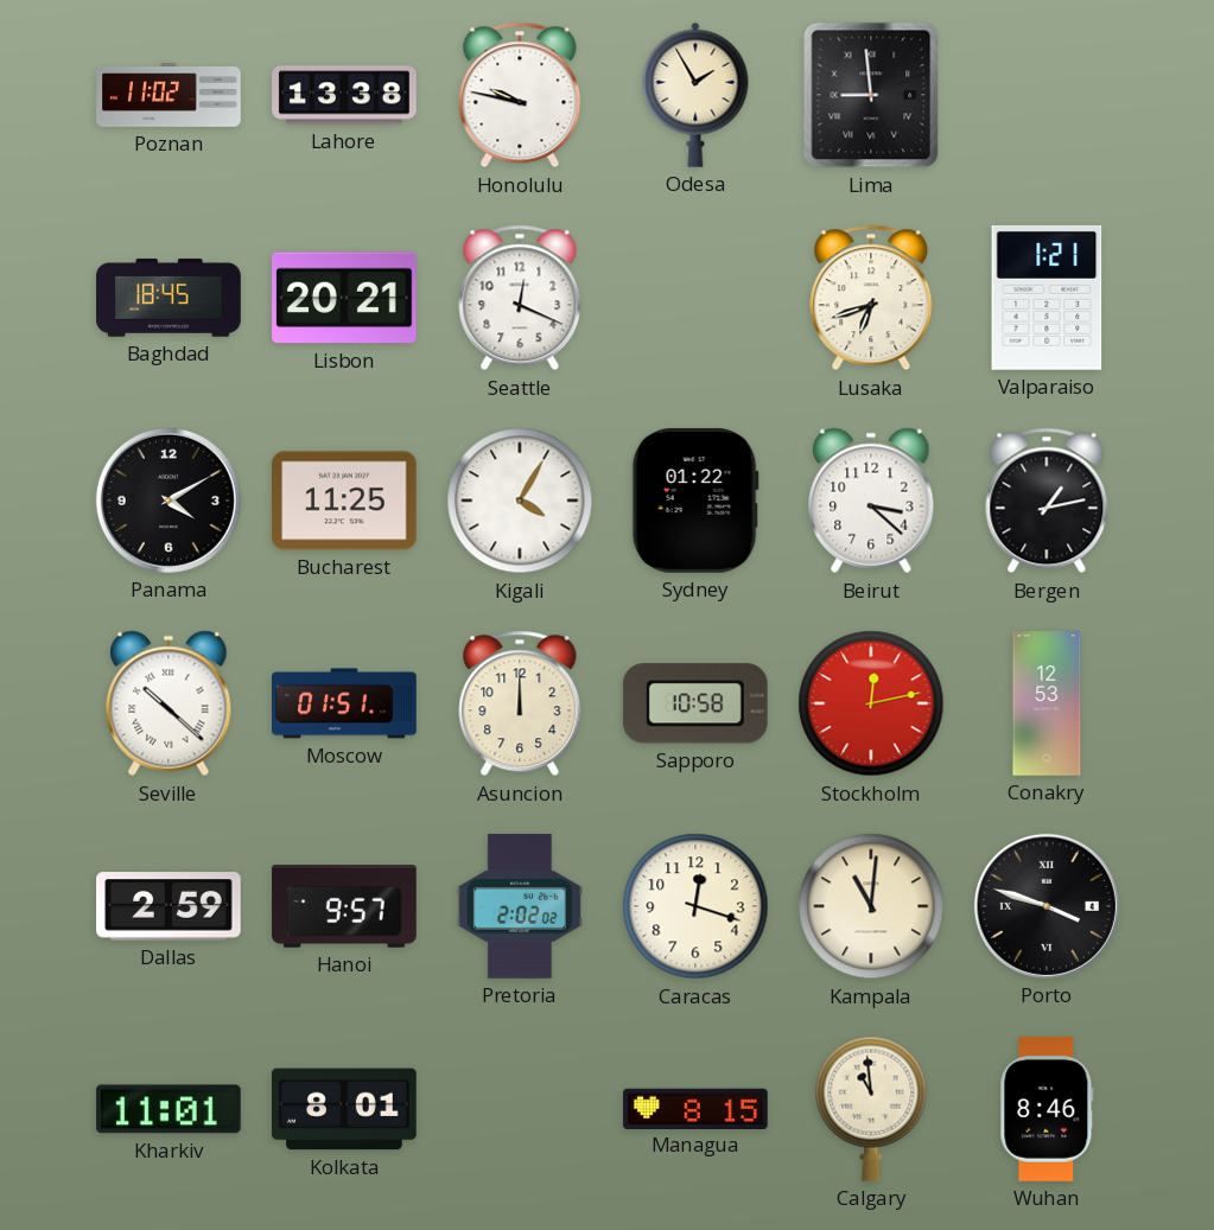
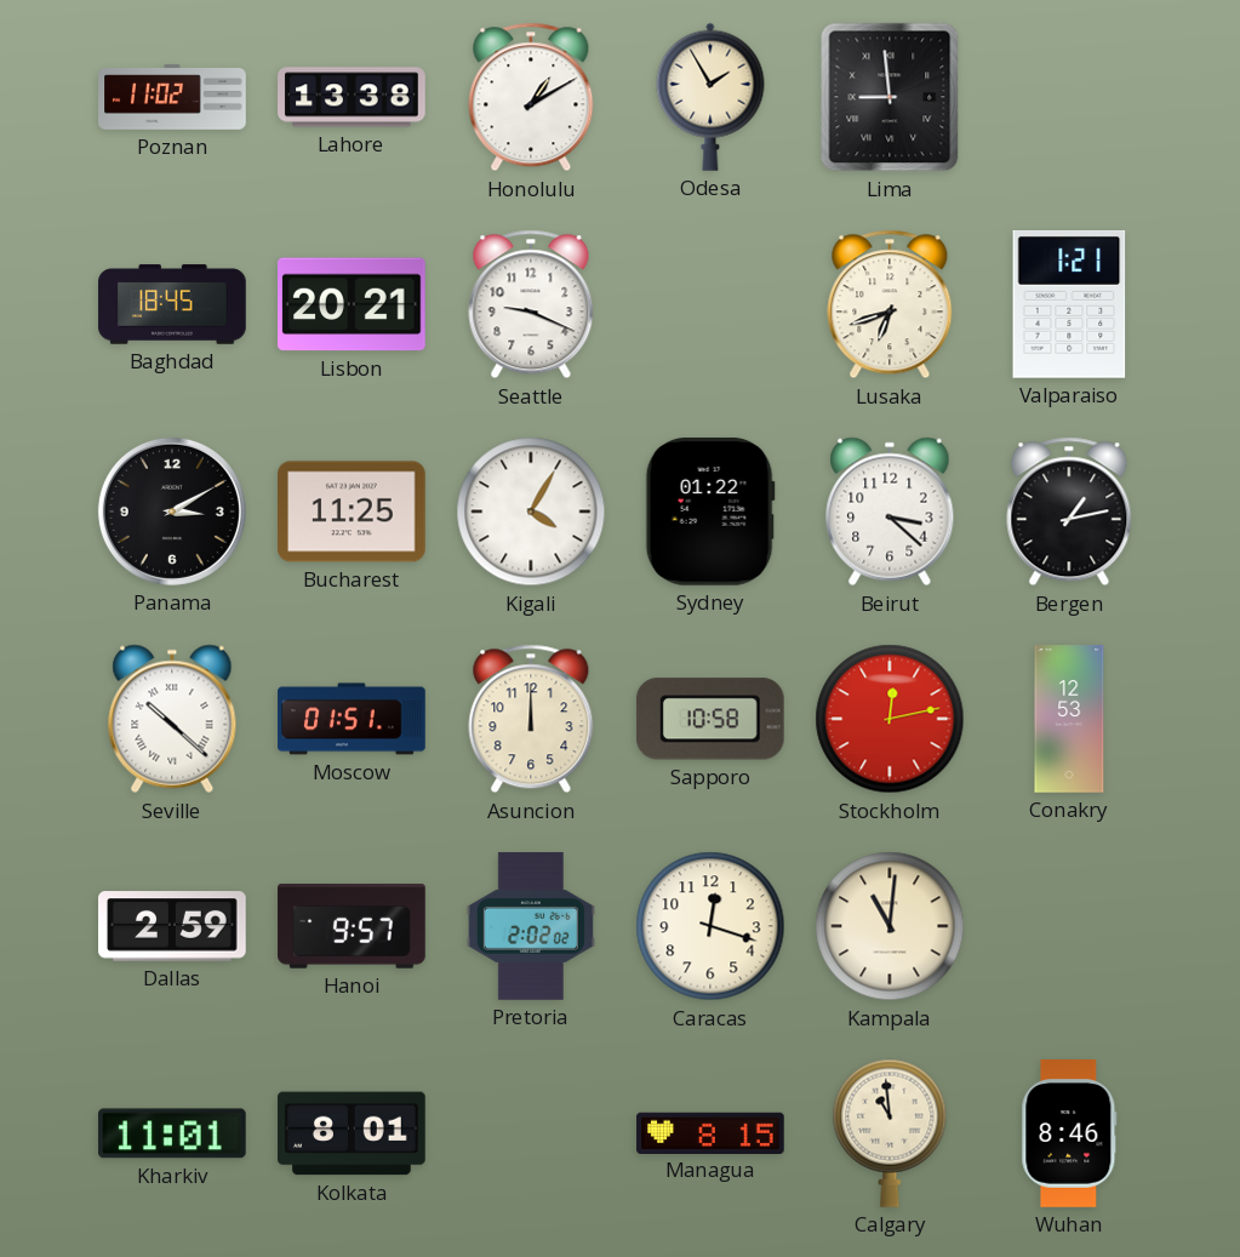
Honolulu: 9:47 -> 1:10
Seattle: 12:19 -> 9:19
Panama: 4:10 -> 3:10
Porto: 3:48 -> none
